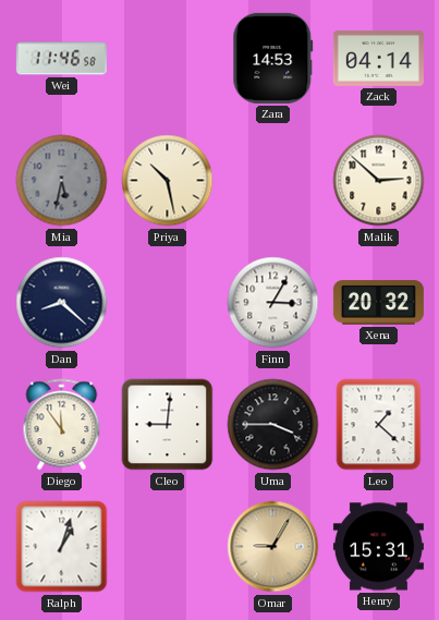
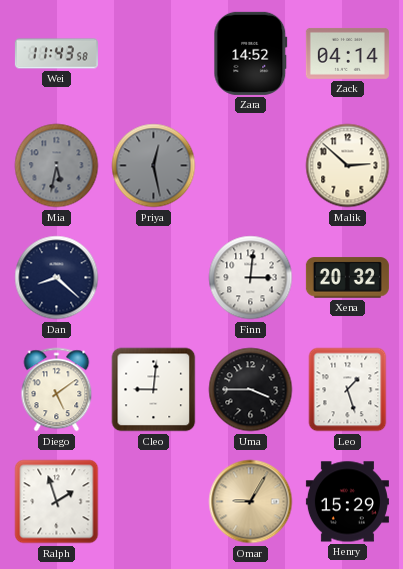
Wei: 11:46 -> 11:43
Zara: 14:53 -> 14:52
Priya: 10:28 -> 12:28
Priya dial: cream -> grey
Finn: 3:05 -> 3:01
Diego: 11:54 -> 5:09
Leo: 1:22 -> 1:27
Ralph: 1:03 -> 1:57
Henry: 15:31 -> 15:29
